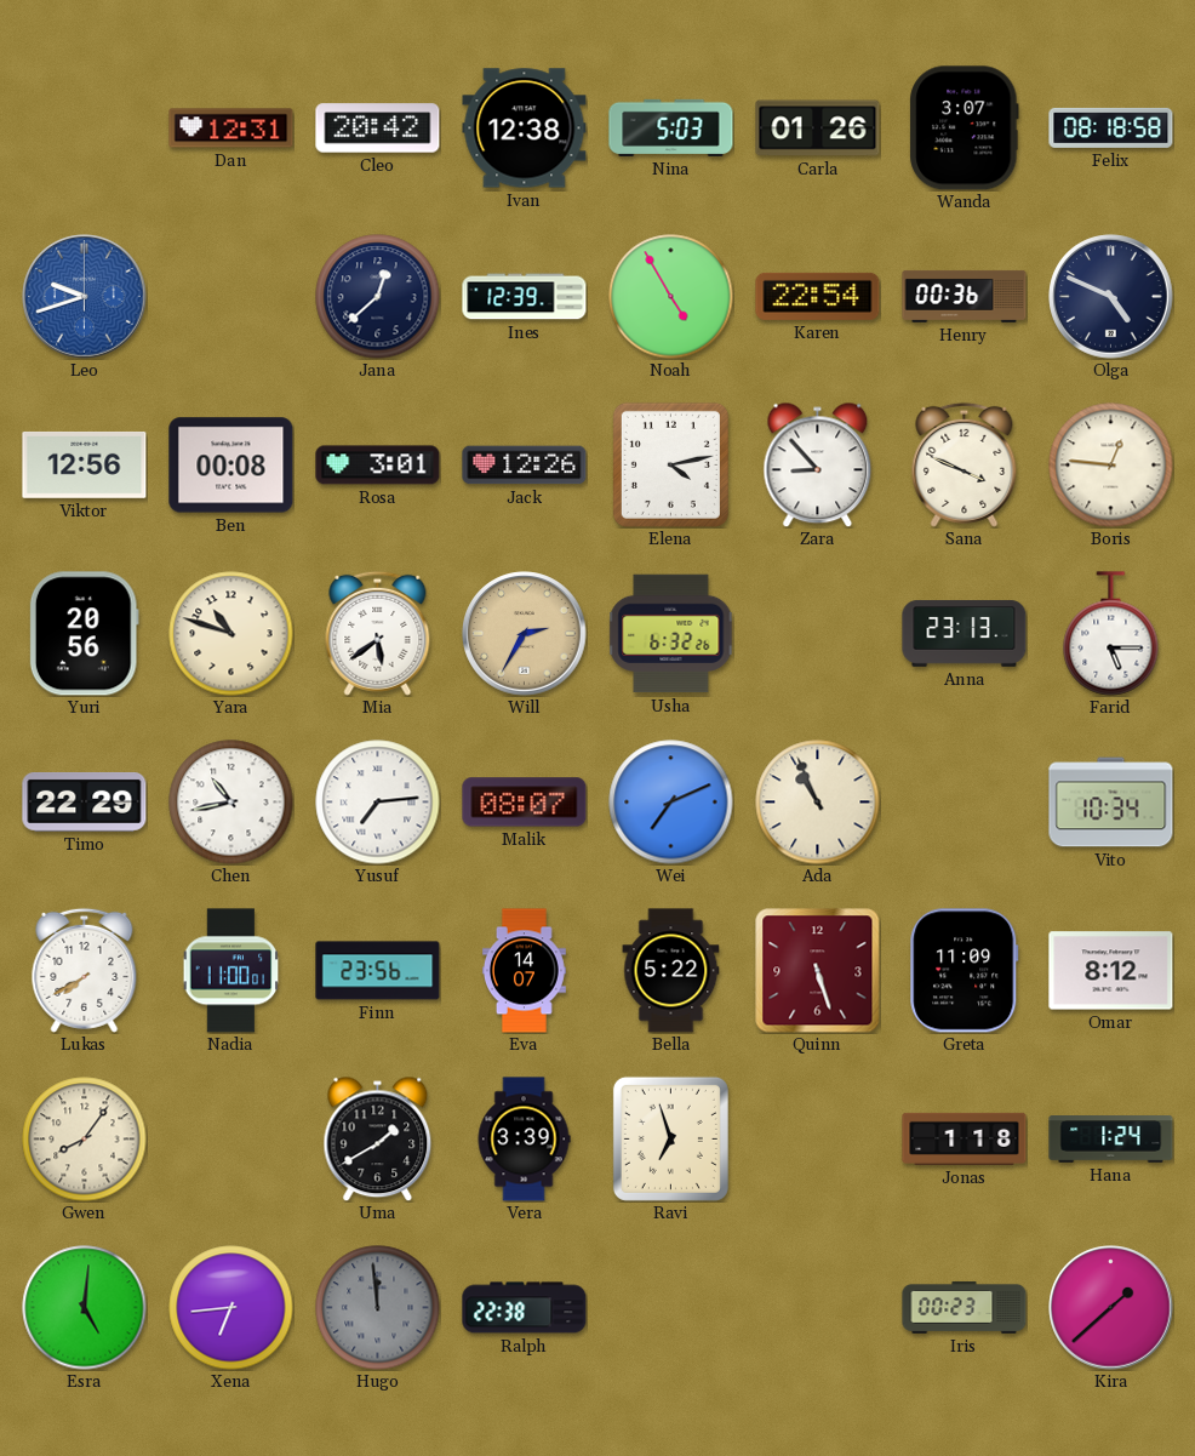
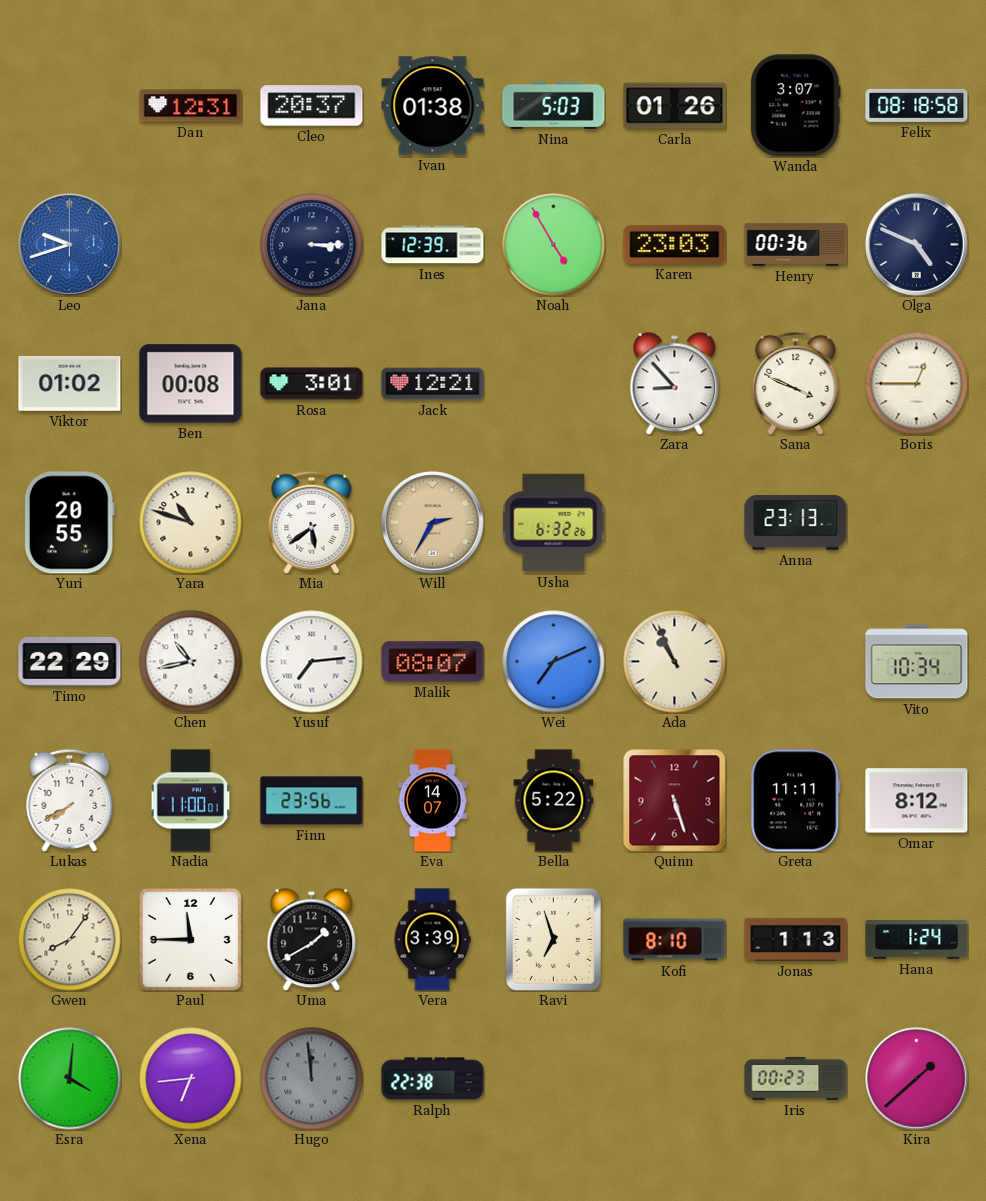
Cleo: 20:42 -> 20:37
Ivan: 12:38 -> 01:38
Jana: 12:38 -> 3:15
Karen: 22:54 -> 23:03
Viktor: 12:56 -> 01:02
Jack: 12:26 -> 12:21
Elena: 4:13 -> none
Boris: 12:46 -> 12:45
Yuri: 20:56 -> 20:55
Farid: 5:15 -> none
Greta: 11:09 -> 11:11
Paul: none -> 11:45
Kofi: none -> 8:10
Jonas: 1:18 -> 1:13
Esra: 5:01 -> 4:01
